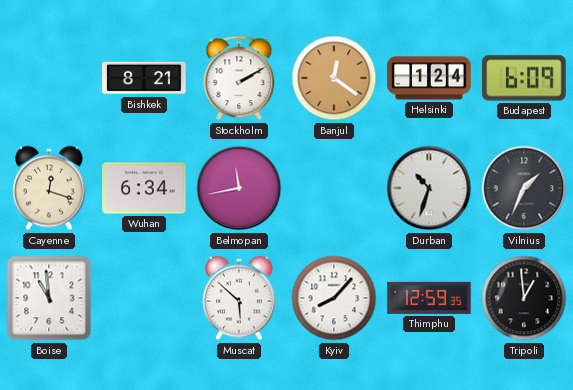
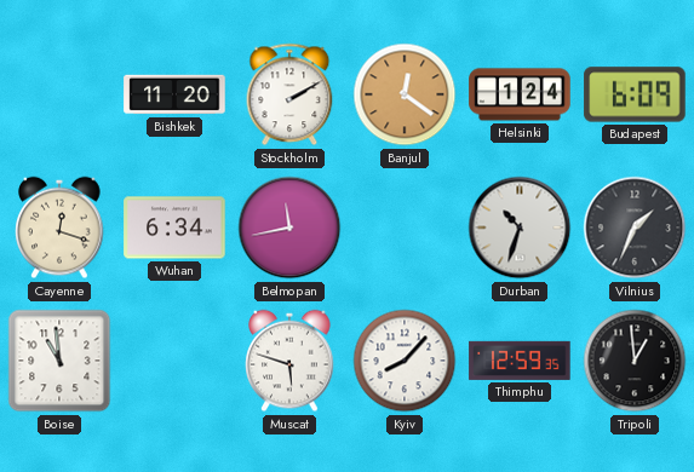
Bishkek: 8:21 -> 11:20
Muscat: 5:52 -> 5:48
